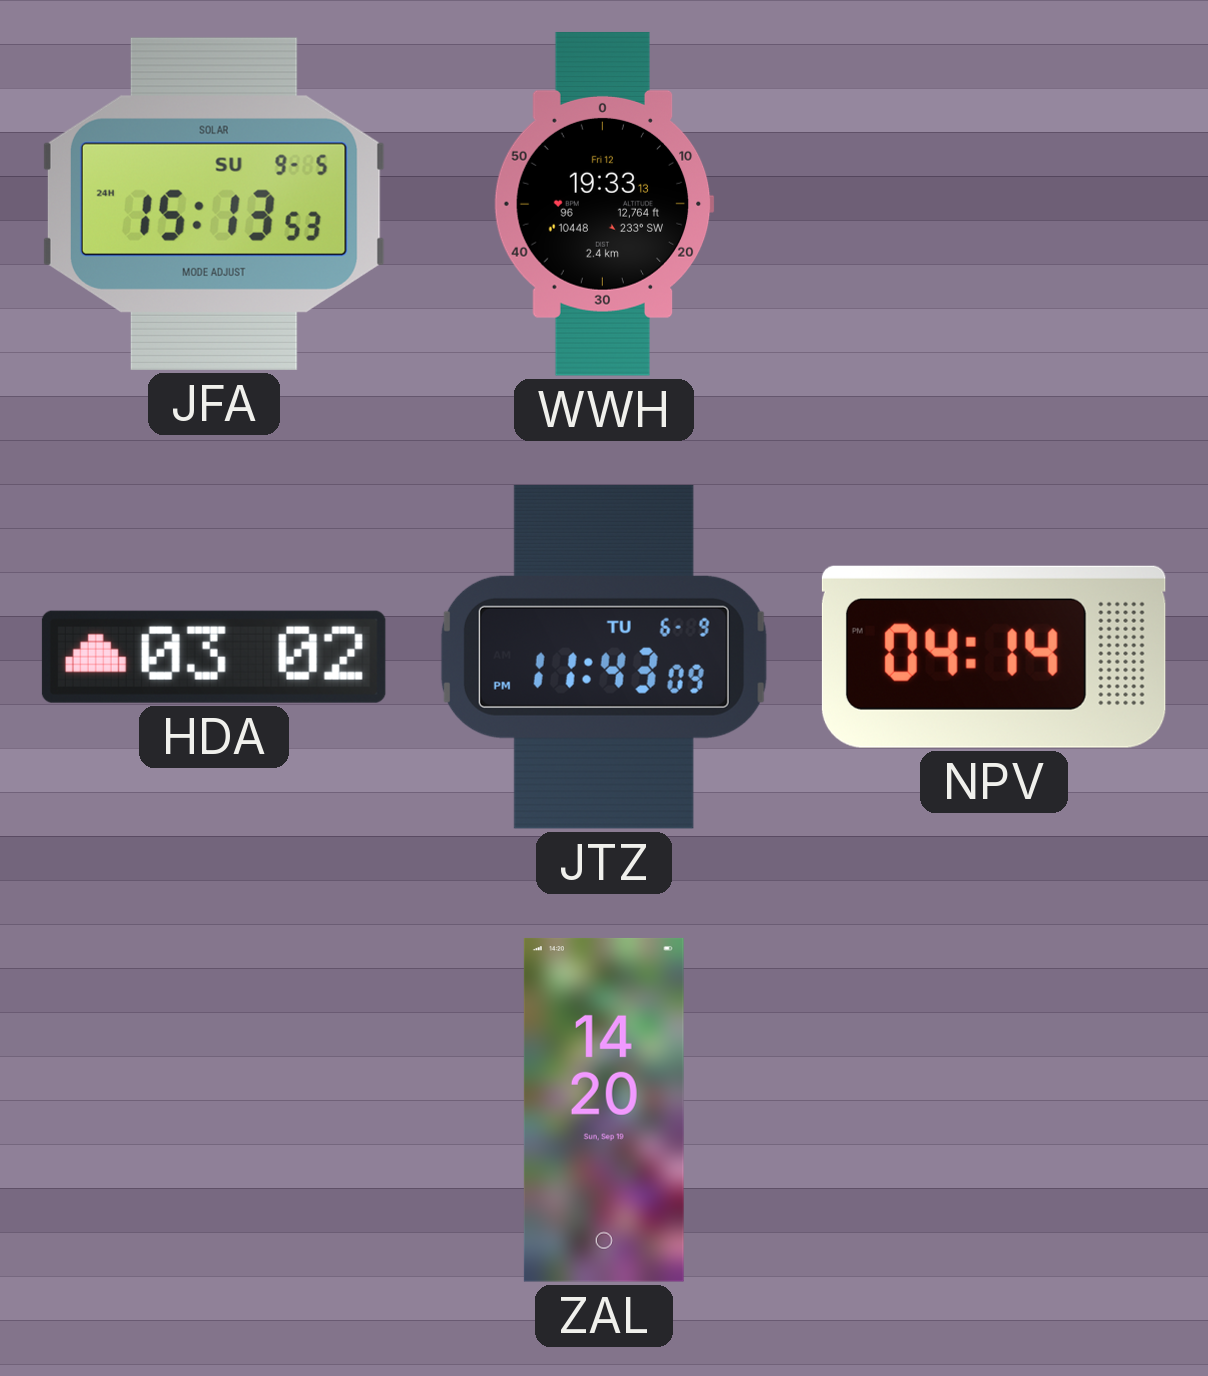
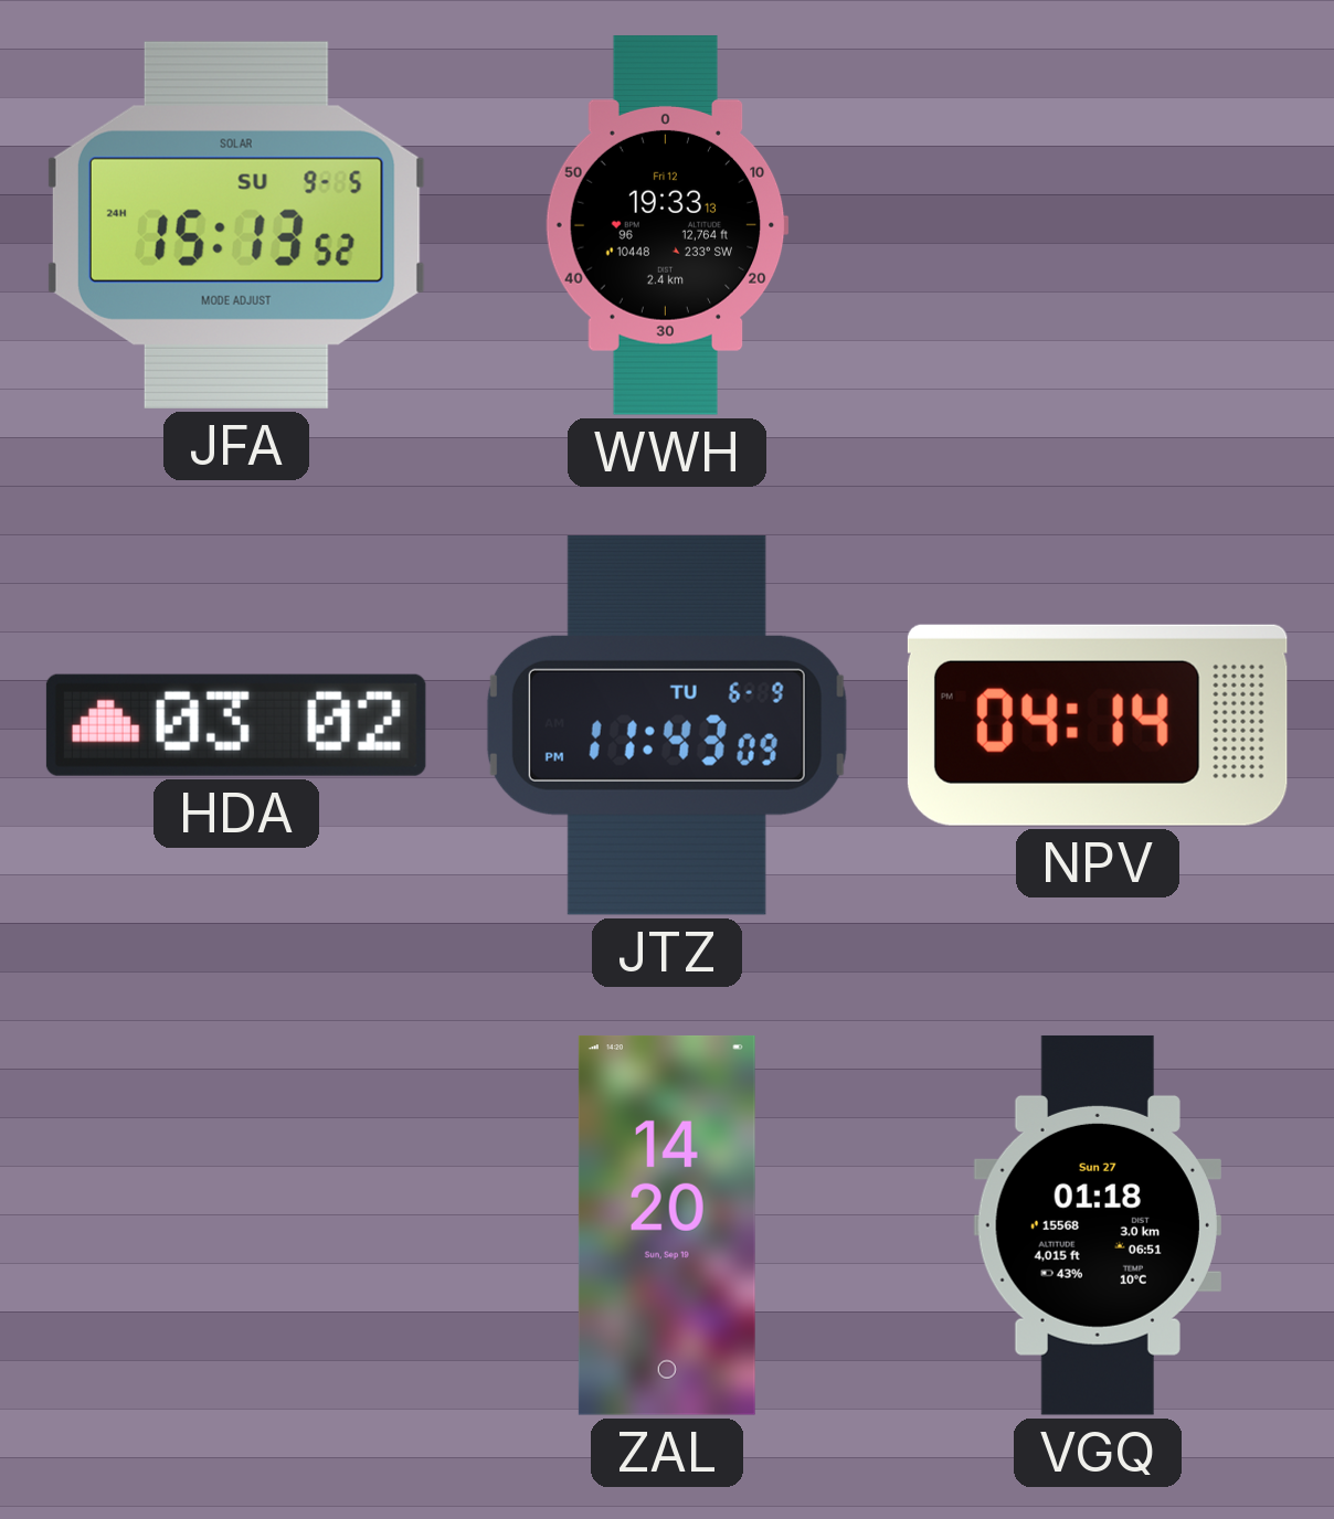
JFA: 15:13:53 -> 15:13:52
VGQ: none -> 01:18
